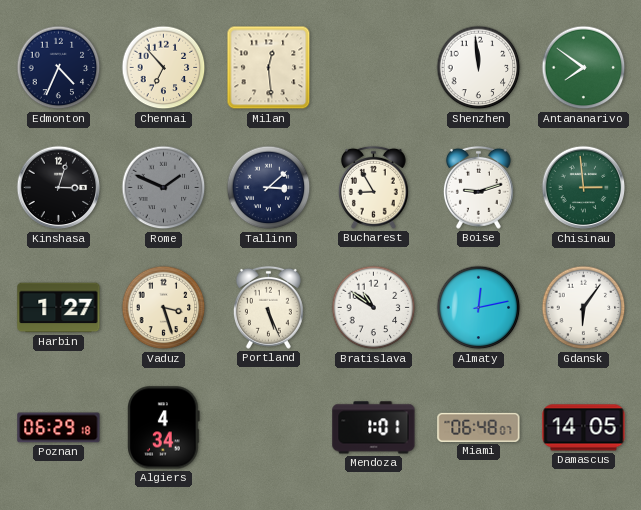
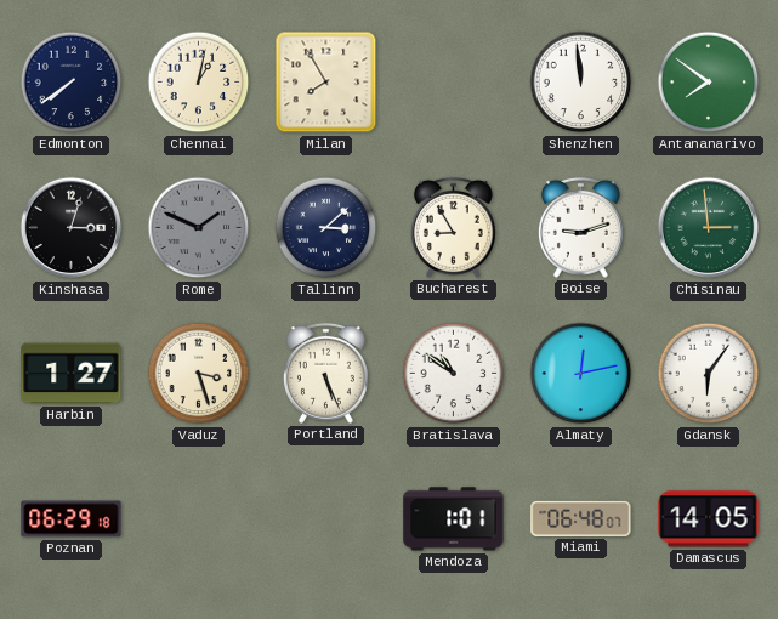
Edmonton: 4:34 -> 7:39
Chennai: 6:53 -> 1:02
Milan: 12:29 -> 7:55
Algiers: 4:34 -> none
